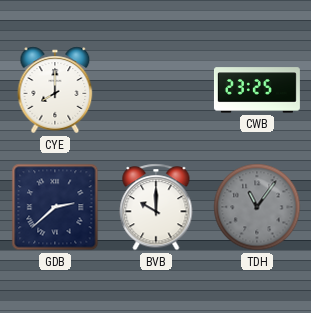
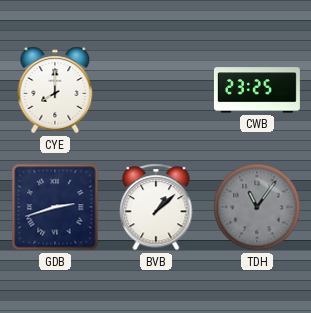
GDB: 2:38 -> 2:42
BVB: 10:00 -> 1:08
